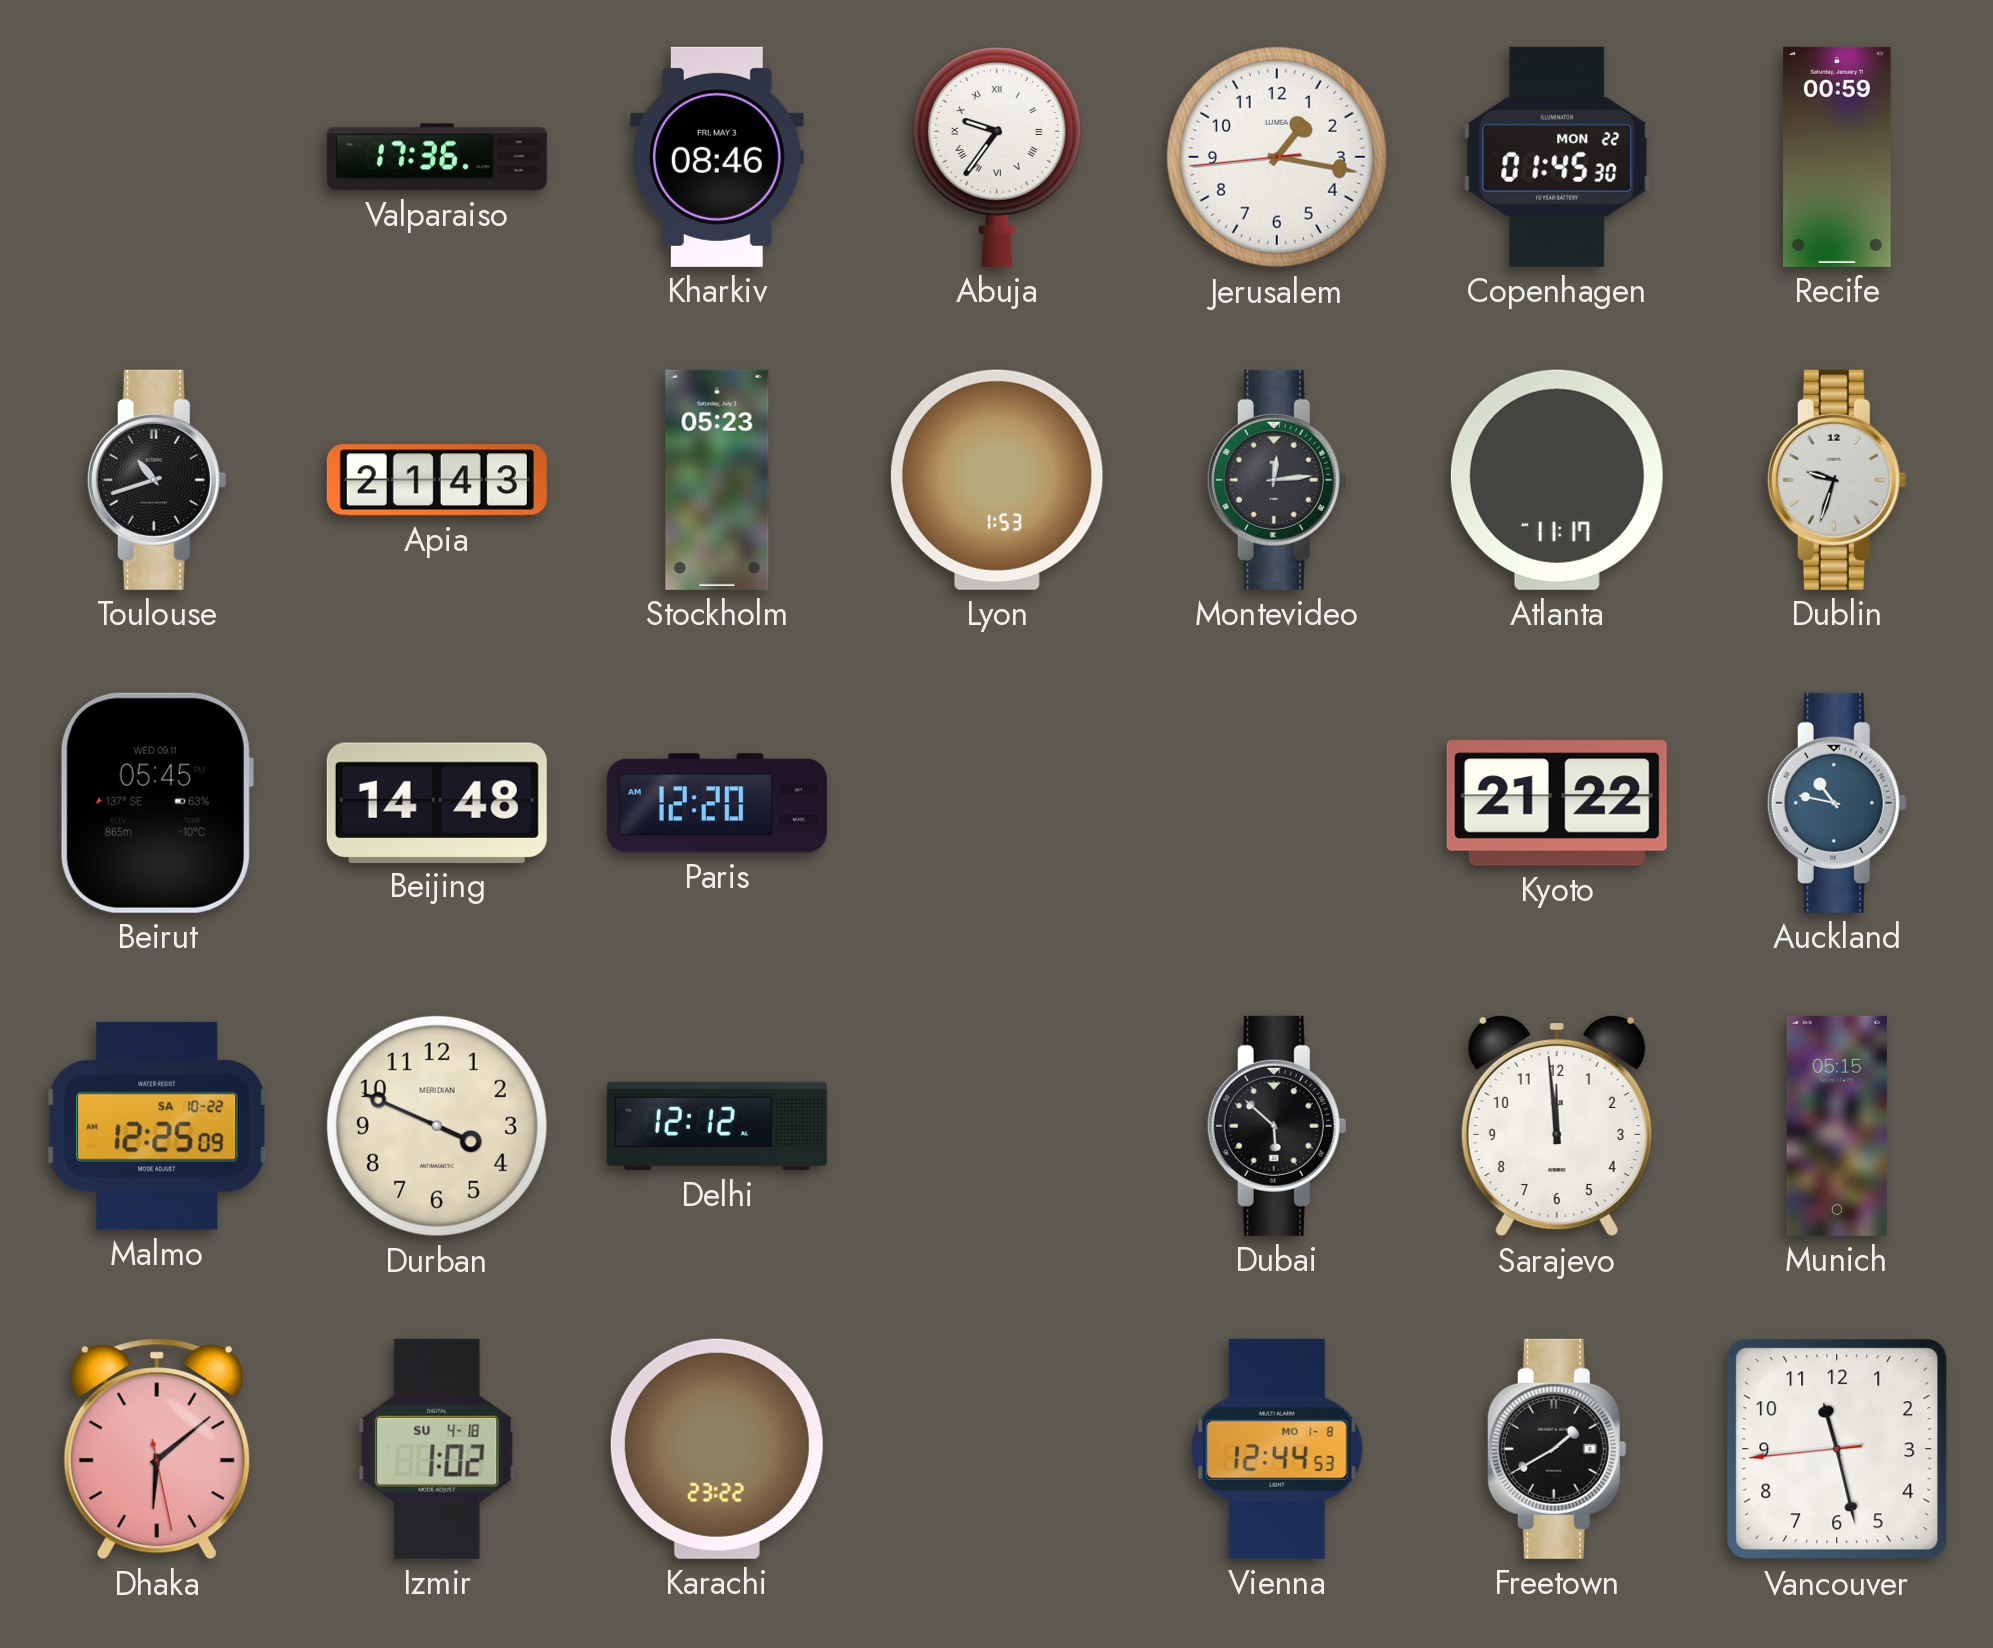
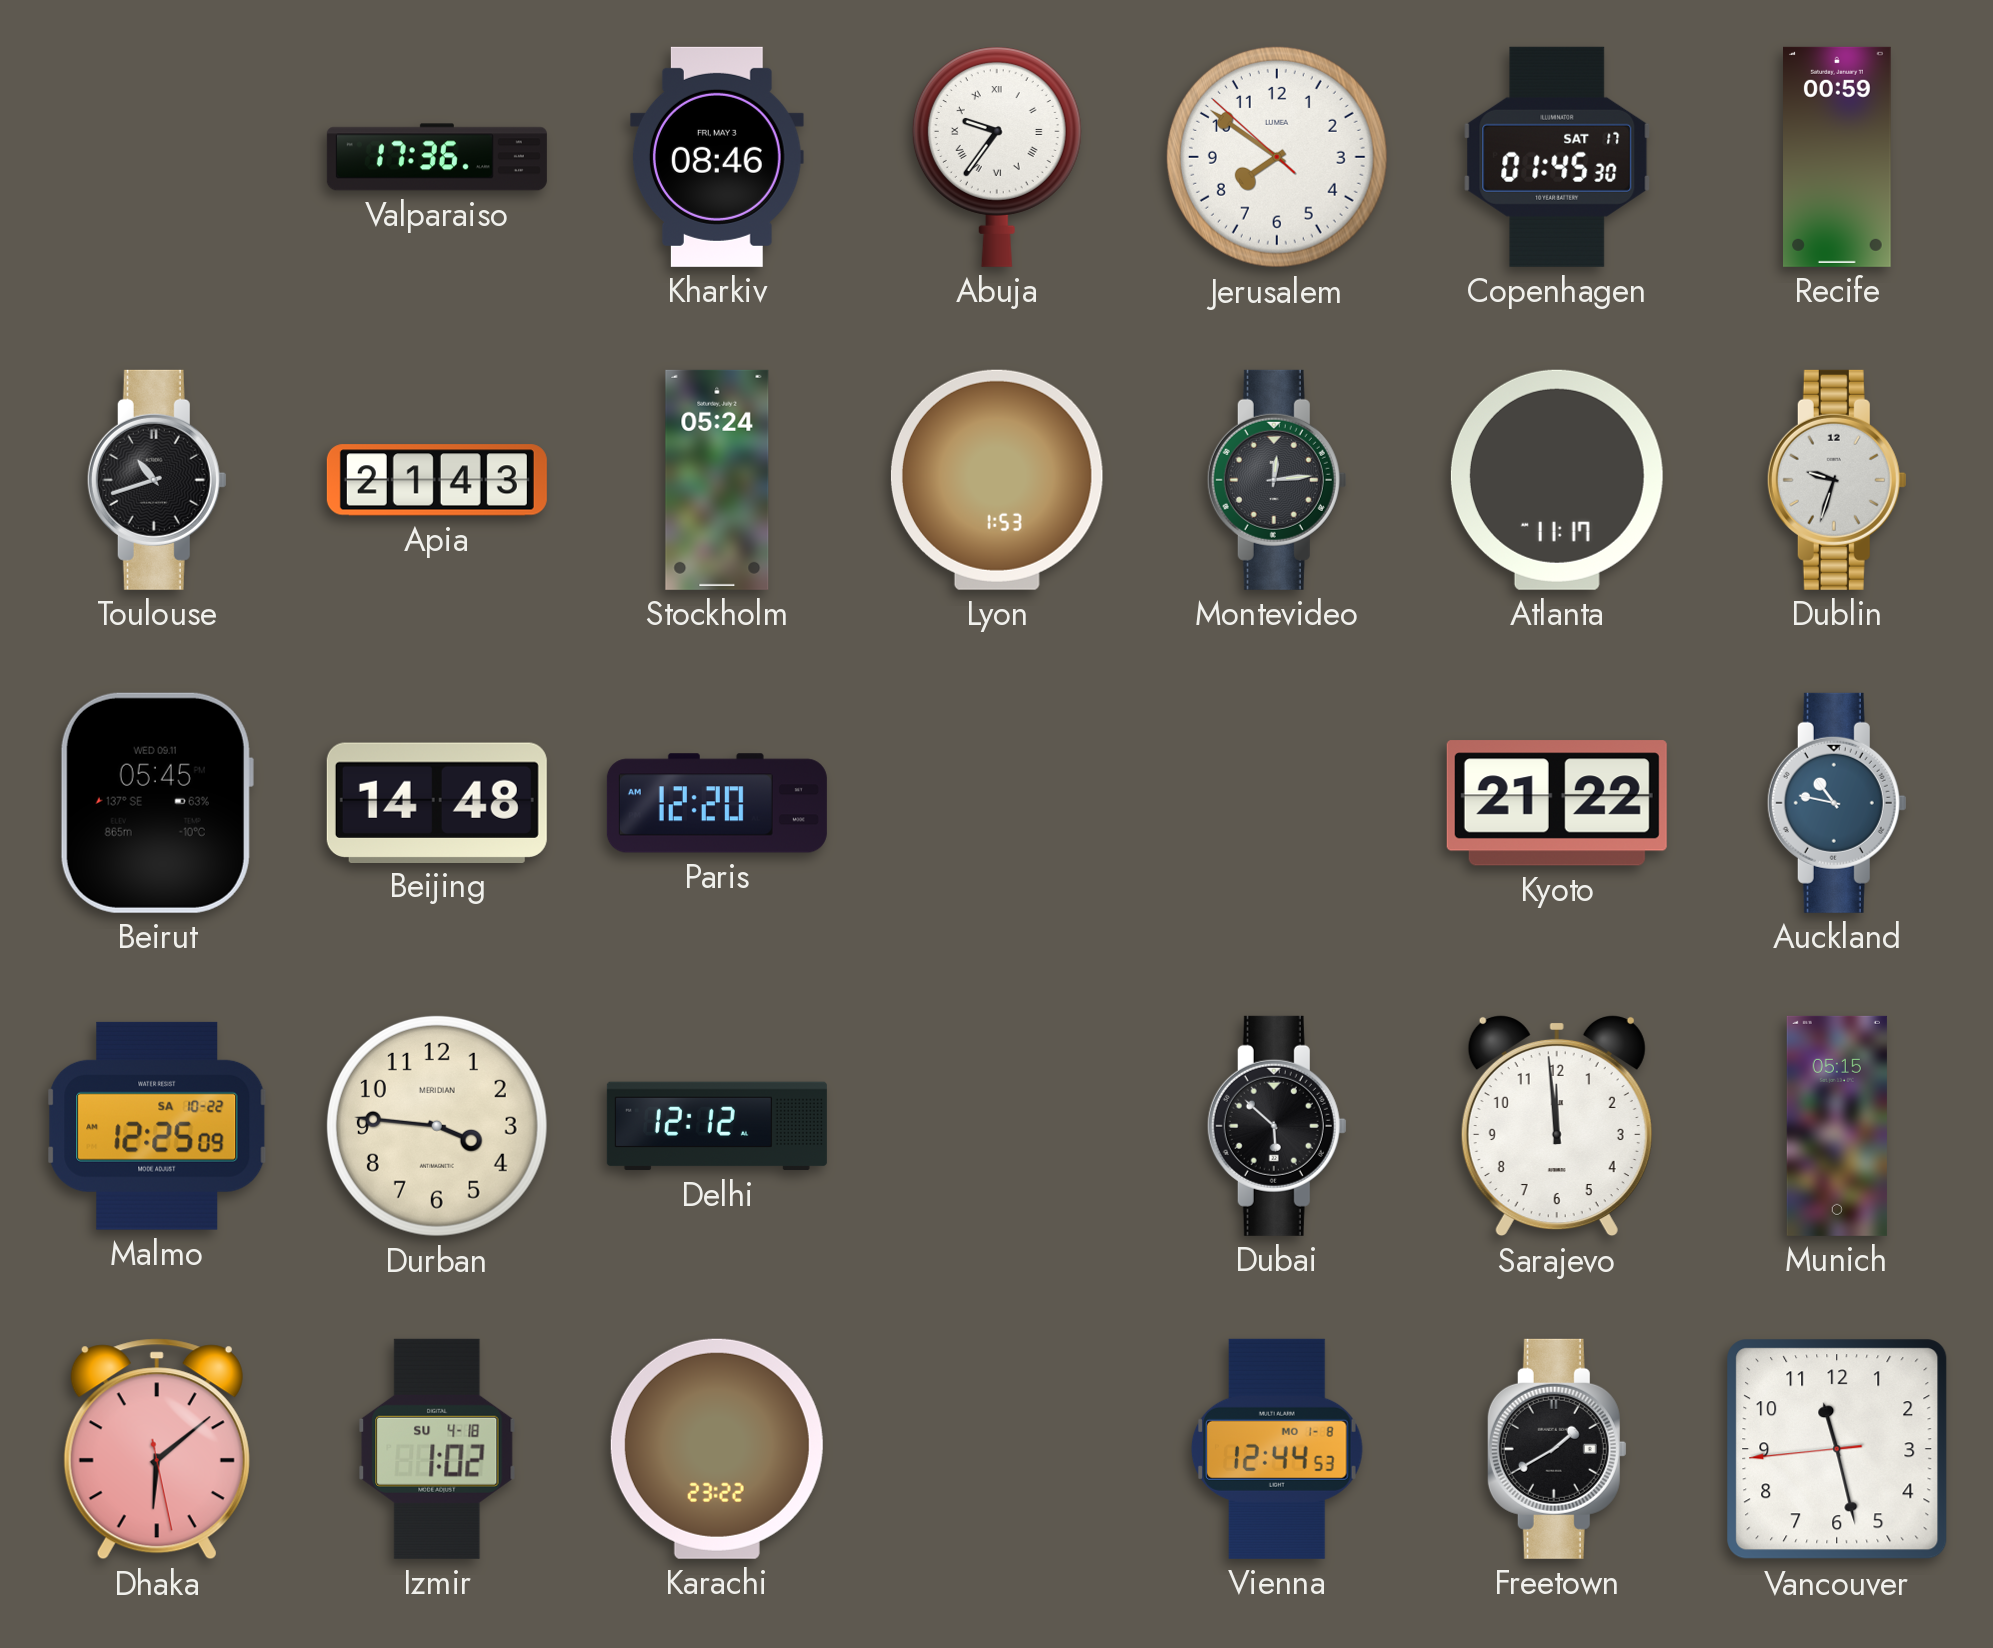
Jerusalem: 1:16 -> 7:50
Copenhagen date: MON 22 -> SAT 17
Stockholm: 05:23 -> 05:24
Durban: 3:49 -> 3:46
